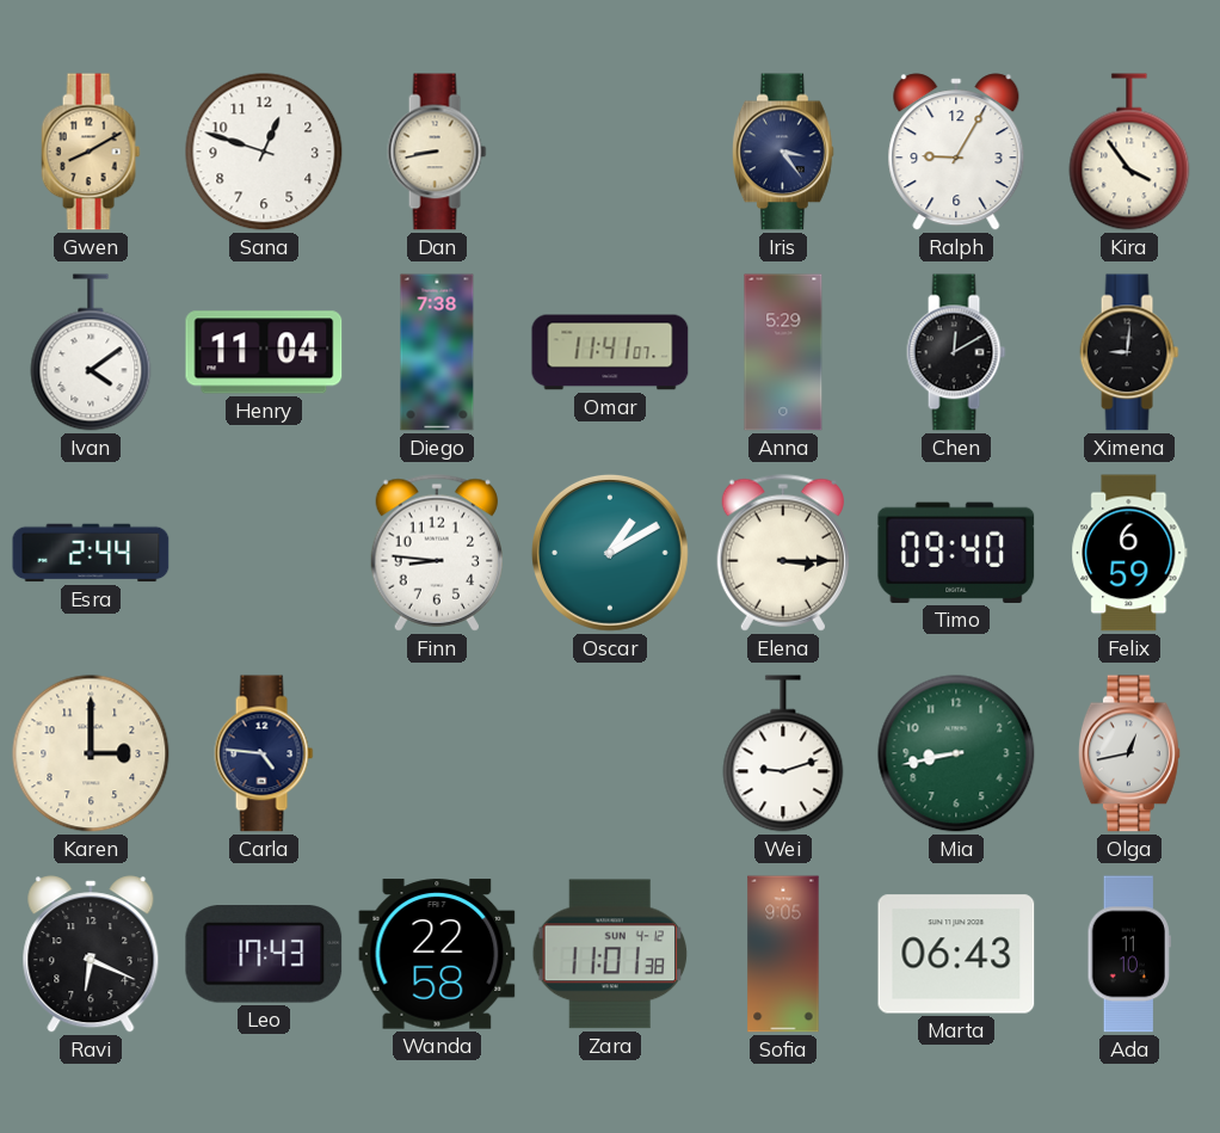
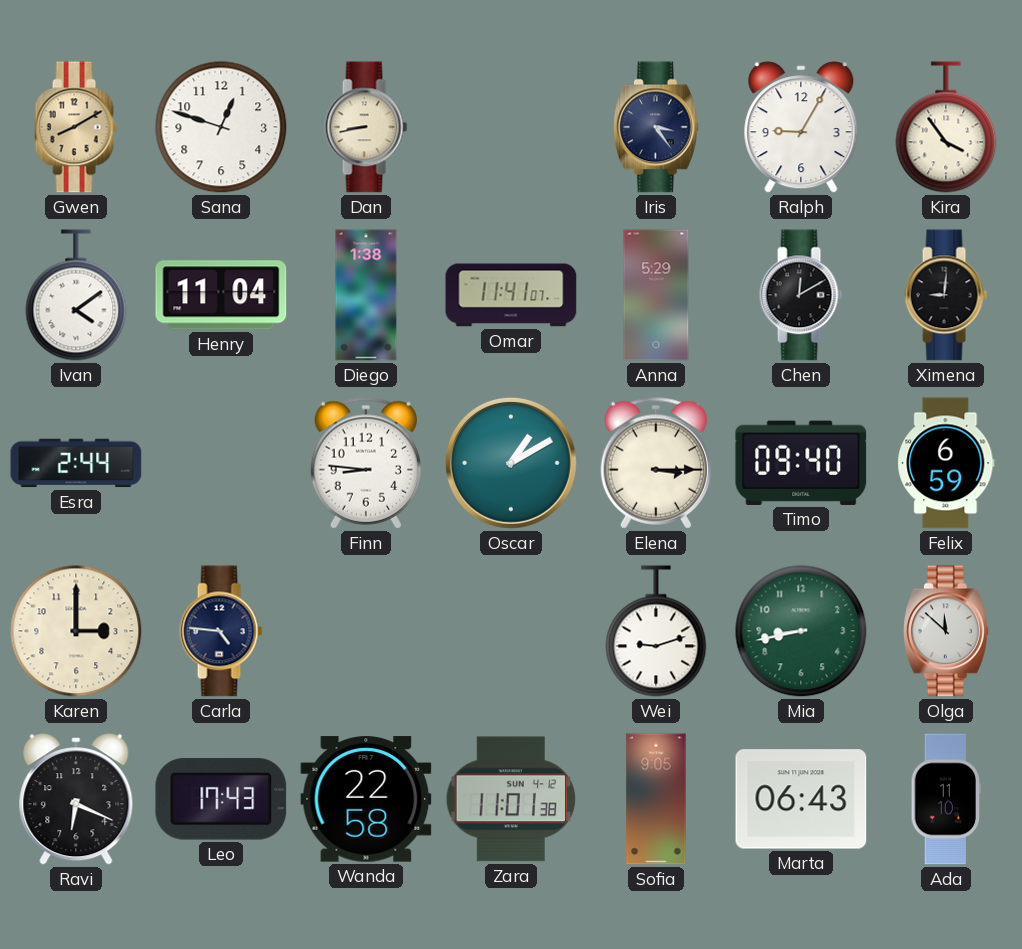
Diego: 7:38 -> 1:38
Olga: 12:43 -> 11:52
